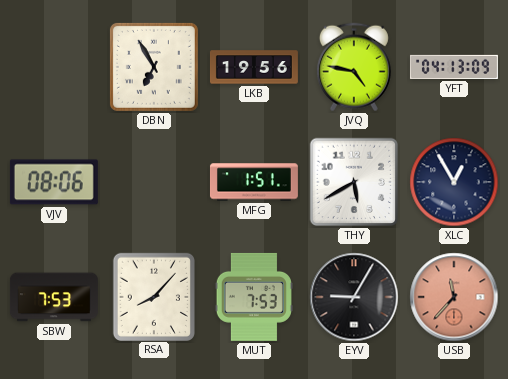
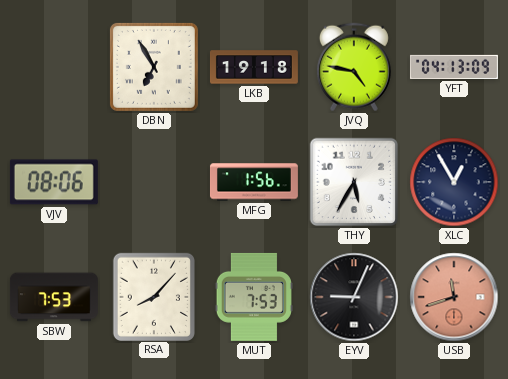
LKB: 19:56 -> 19:18
MFG: 1:51 -> 1:56
THY: 5:40 -> 5:35
EYV: 9:05 -> 9:04
USB: 11:37 -> 11:42
